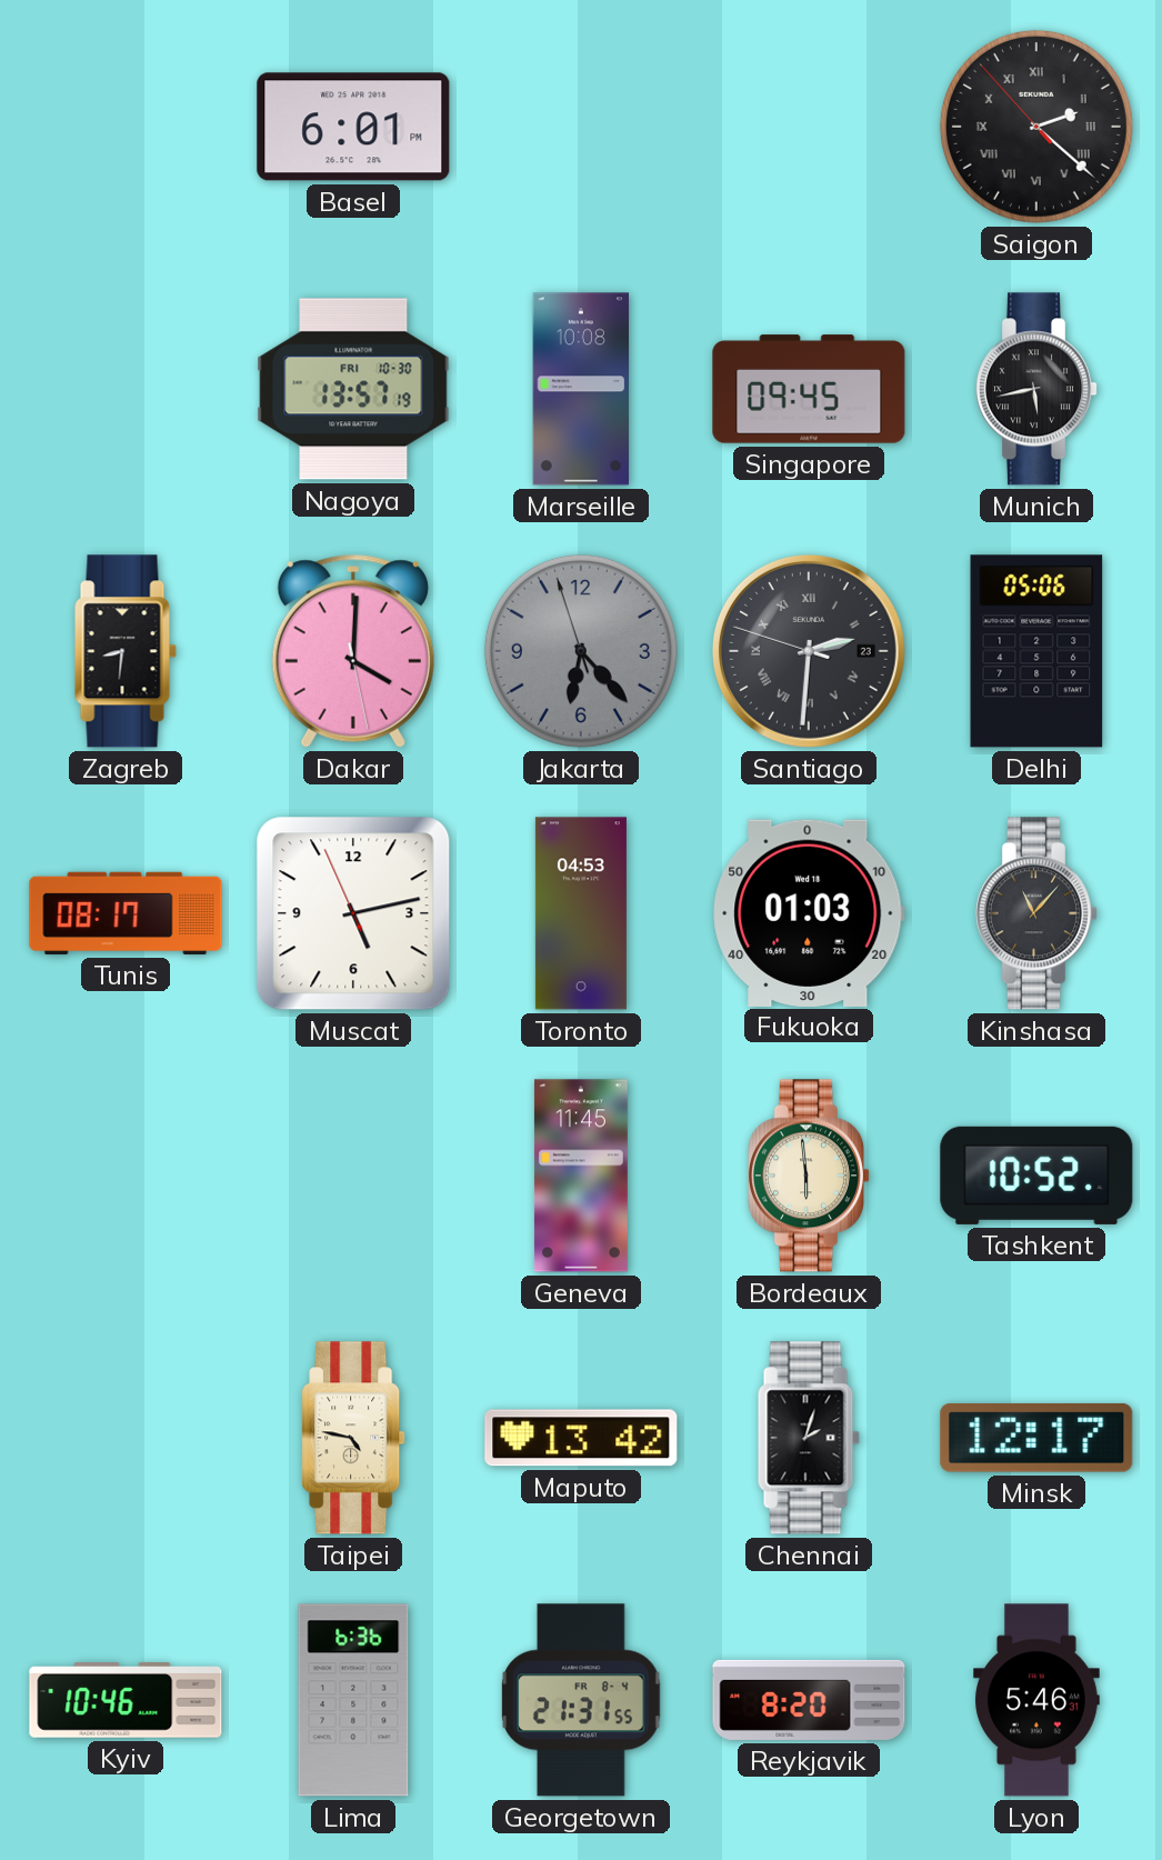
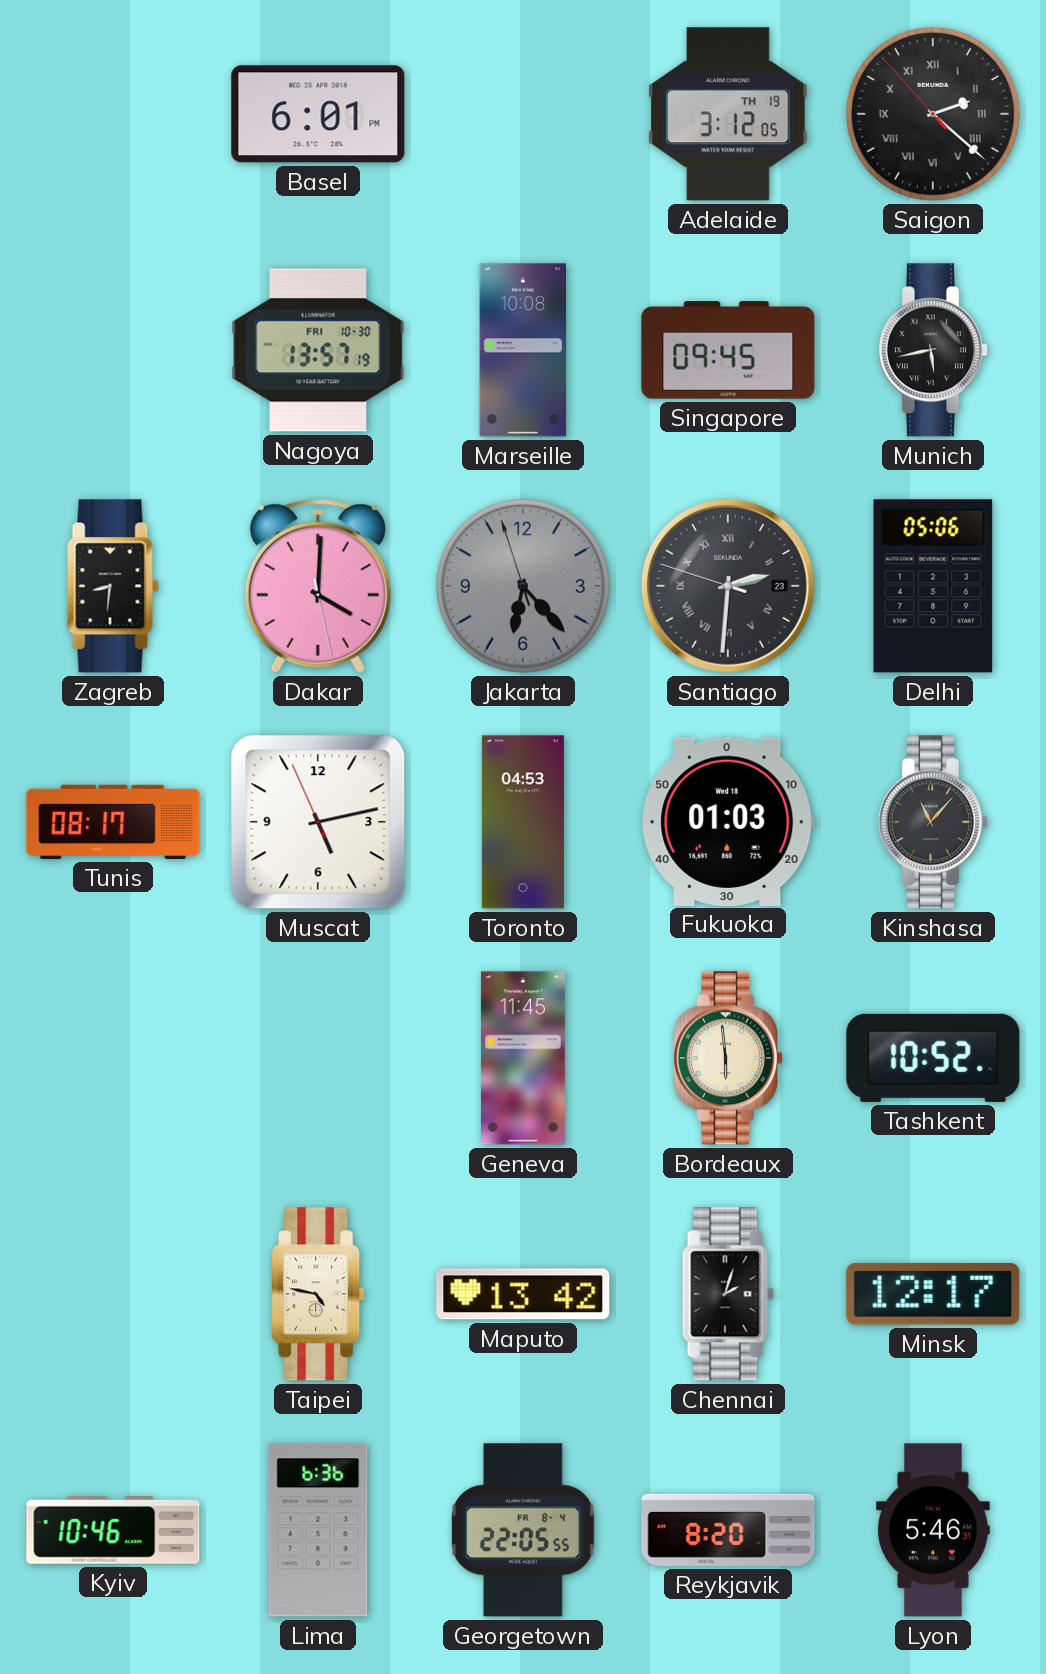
Adelaide: none -> 3:12
Georgetown: 21:31 -> 22:05
